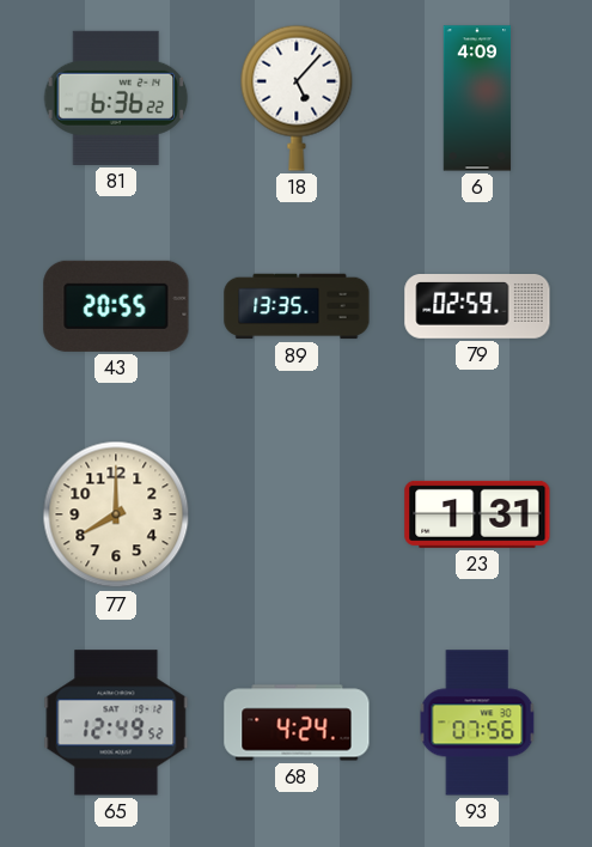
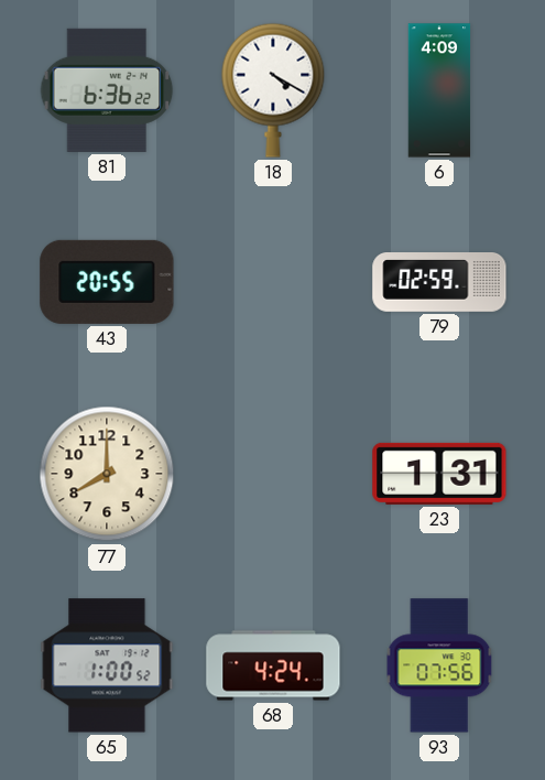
18: 5:07 -> 4:20
89: 13:35 -> none
65: 12:49 -> 1:00
